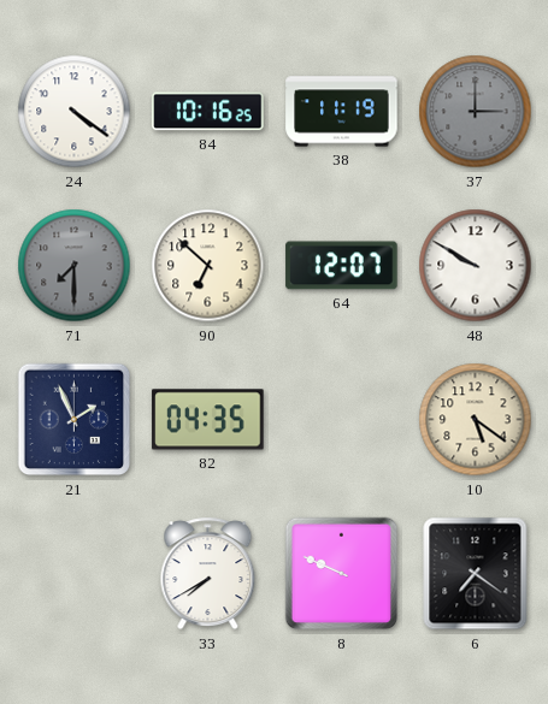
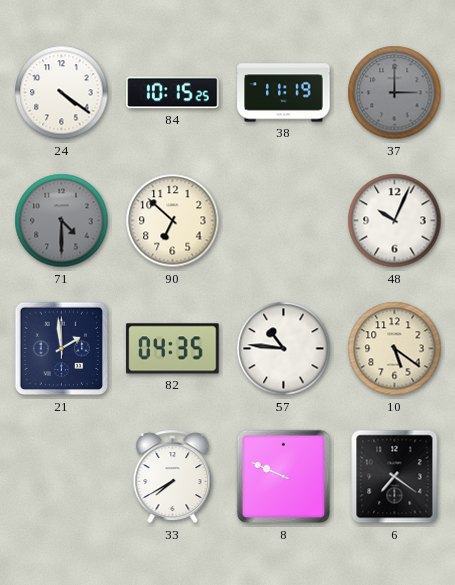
84: 10:16 -> 10:15
71: 7:30 -> 4:30
64: 12:07 -> none
48: 9:50 -> 10:04
21: 1:56 -> 1:59
57: none -> 10:46
